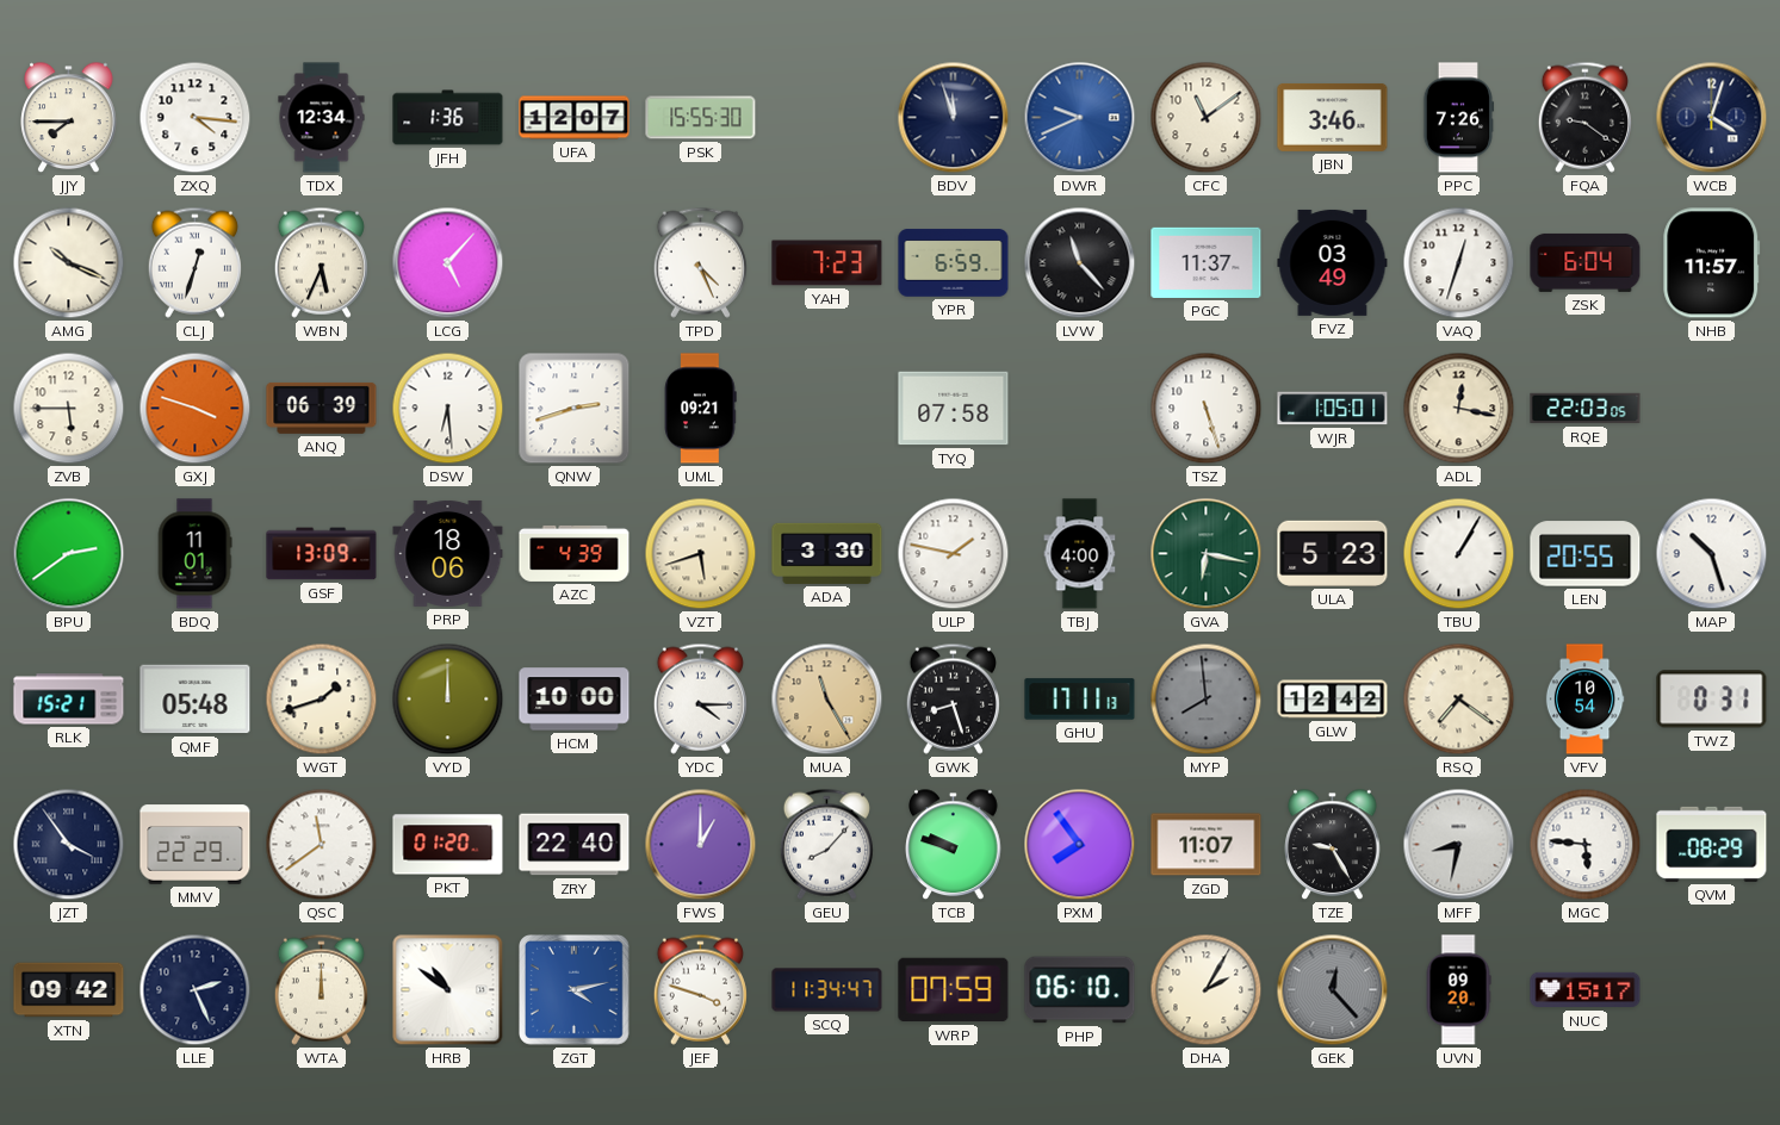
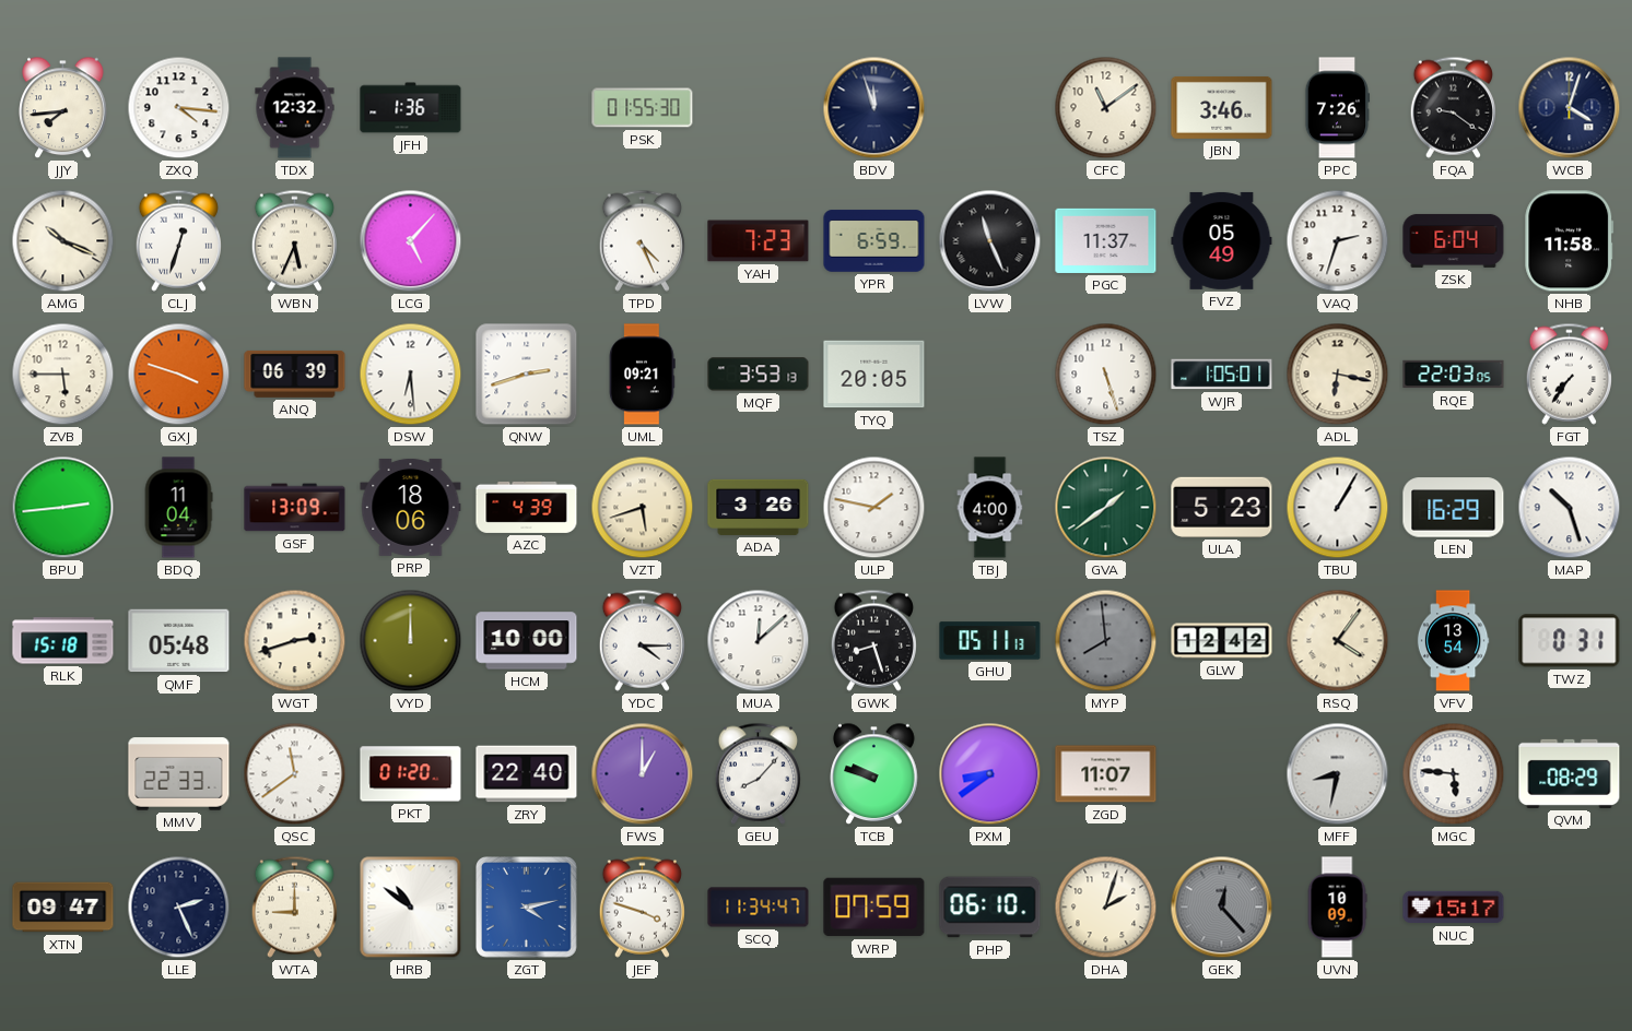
JJY: 7:45 -> 7:44
TDX: 12:34 -> 12:32
UFA: 12:07 -> none
PSK: 15:55 -> 01:55
DWR: 9:41 -> none
LVW: 11:23 -> 11:26
FVZ: 03:49 -> 05:49
VAQ: 12:33 -> 2:33
NHB: 11:57 -> 11:58
MQF: none -> 3:53
TYQ: 07:58 -> 20:05
ADL: 12:17 -> 6:17
FGT: none -> 7:36
BPU: 2:39 -> 2:44
BDQ: 11:01 -> 11:04
ADA: 3:30 -> 3:26
GVA: 6:17 -> 1:39
LEN: 20:55 -> 16:29
RLK: 15:21 -> 15:18
WGT: 1:42 -> 2:42
MUA: 11:25 -> 12:08
MUA dial: champagne -> white
GHU: 17:11 -> 05:11
RSQ: 7:21 -> 4:06
VFV: 10:54 -> 13:54
JZT: 3:54 -> none
MMV: 22:29 -> 22:33
PXM: 7:54 -> 8:39
TZE: 9:25 -> none
XTN: 09:42 -> 09:47
WTA: 12:00 -> 9:00
DHA: 2:05 -> 2:03
UVN: 09:20 -> 10:09
